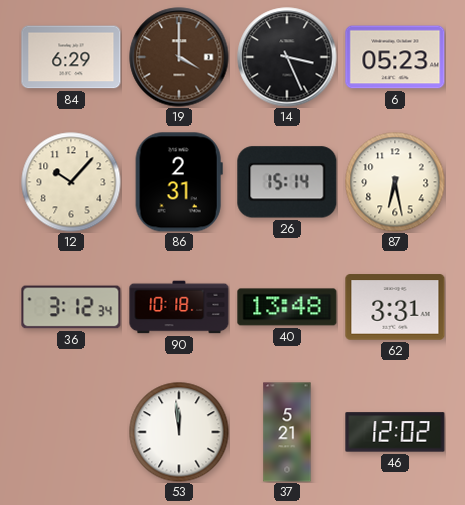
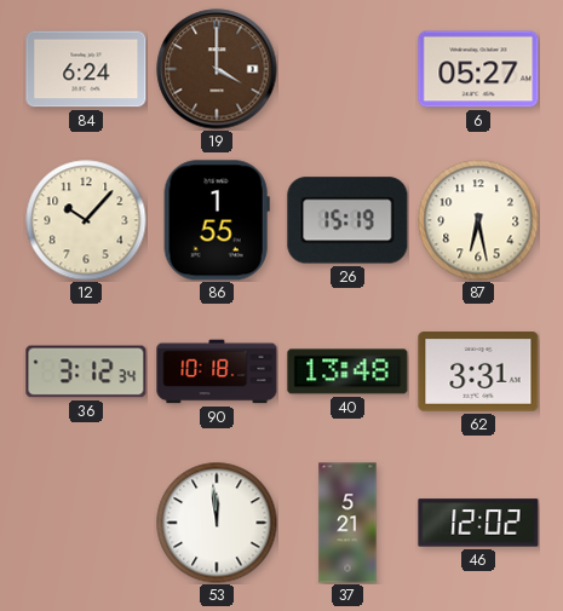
84: 6:29 -> 6:24
14: 3:26 -> none
6: 05:23 -> 05:27
86: 2:31 -> 1:55
26: 15:14 -> 15:19
